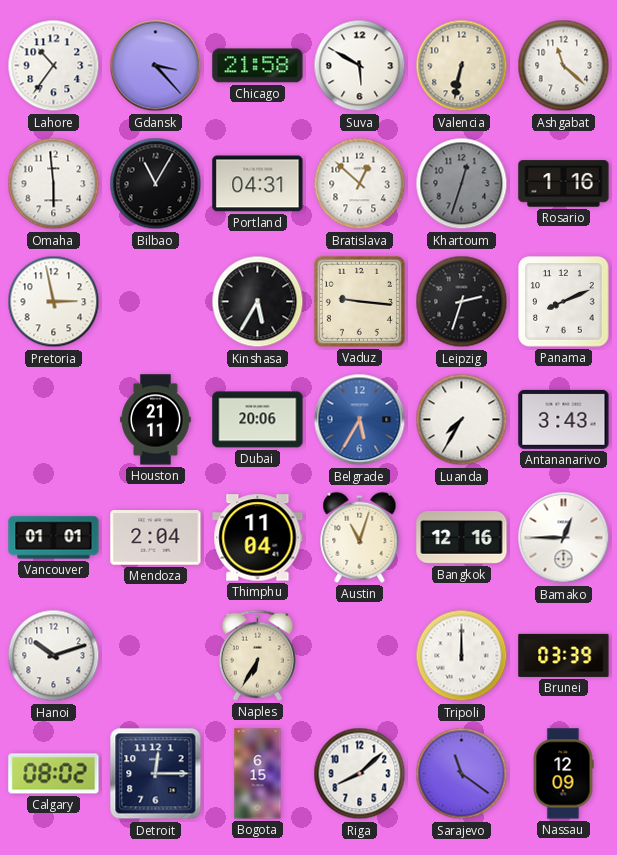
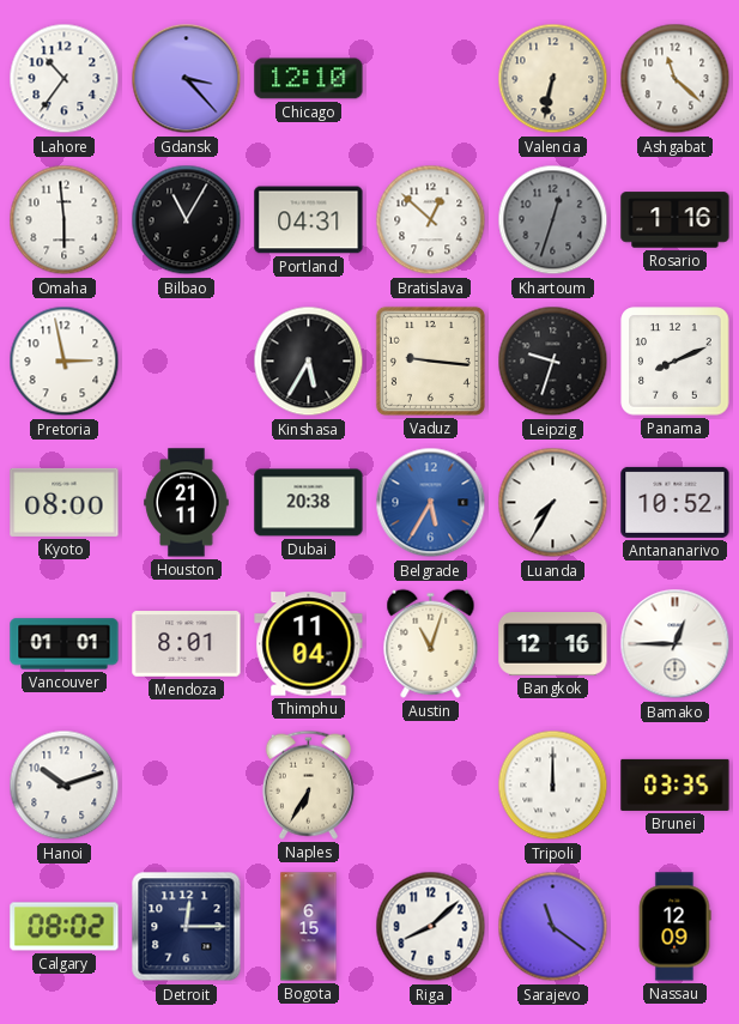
Chicago: 21:58 -> 12:10
Suva: 5:50 -> none
Leipzig: 2:33 -> 9:33
Kyoto: none -> 08:00
Dubai: 20:06 -> 20:38
Antananarivo: 3:43 -> 10:52
Mendoza: 2:04 -> 8:01
Brunei: 03:39 -> 03:35
